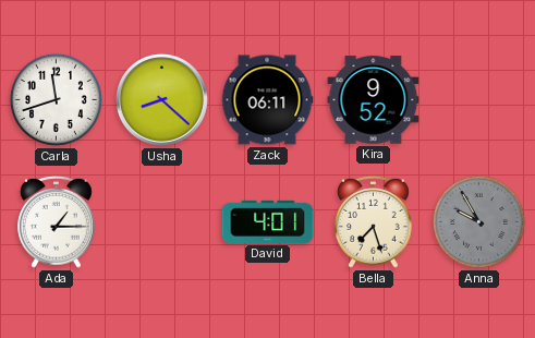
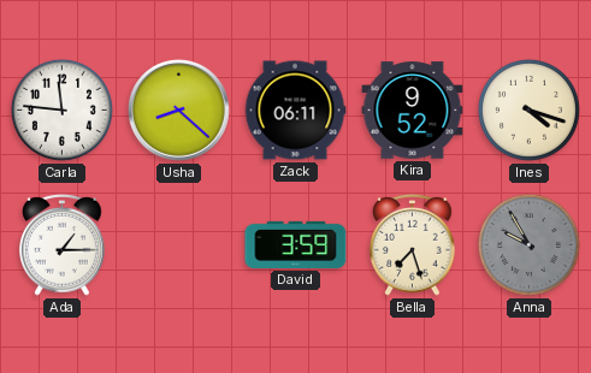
Carla: 11:42 -> 11:46
Ines: none -> 4:18
David: 4:01 -> 3:59
